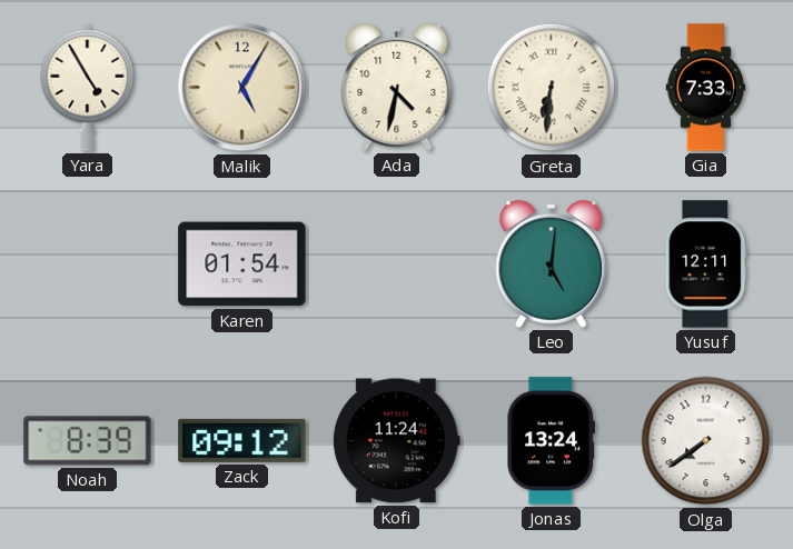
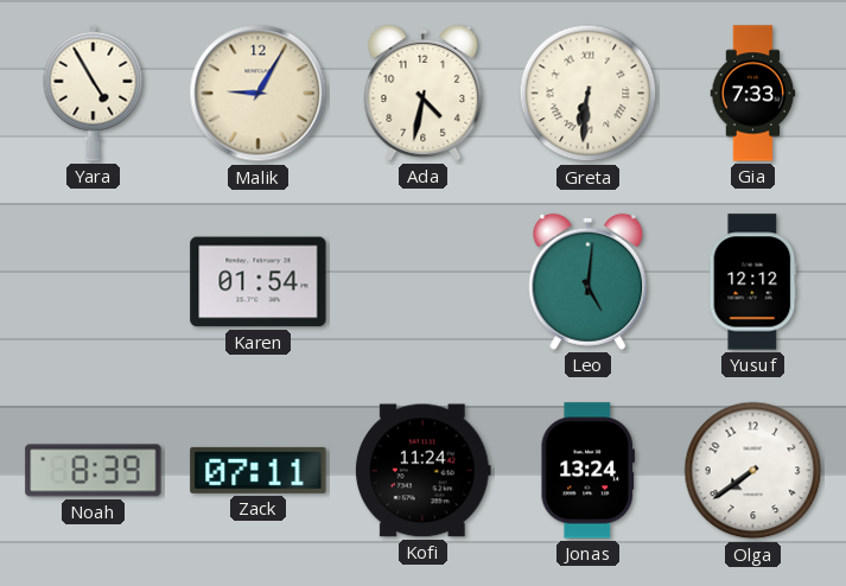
Malik: 5:05 -> 9:05
Yusuf: 12:11 -> 12:12
Zack: 09:12 -> 07:11
